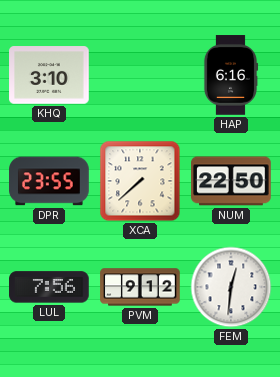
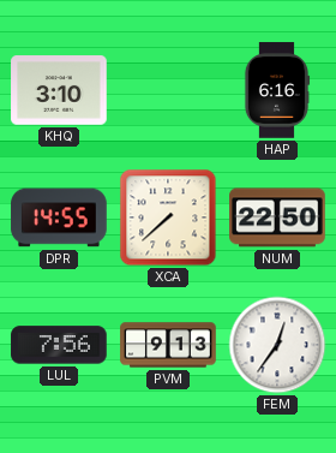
DPR: 23:55 -> 14:55
PVM: 9:12 -> 9:13
FEM: 12:31 -> 12:36
